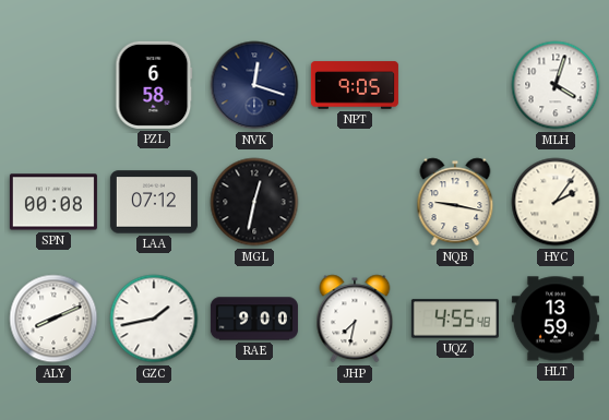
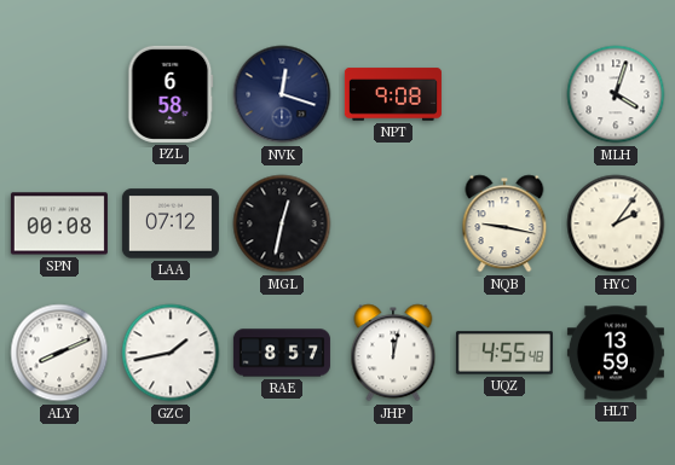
NPT: 9:05 -> 9:08
RAE: 9:00 -> 8:57
JHP: 7:32 -> 12:02
